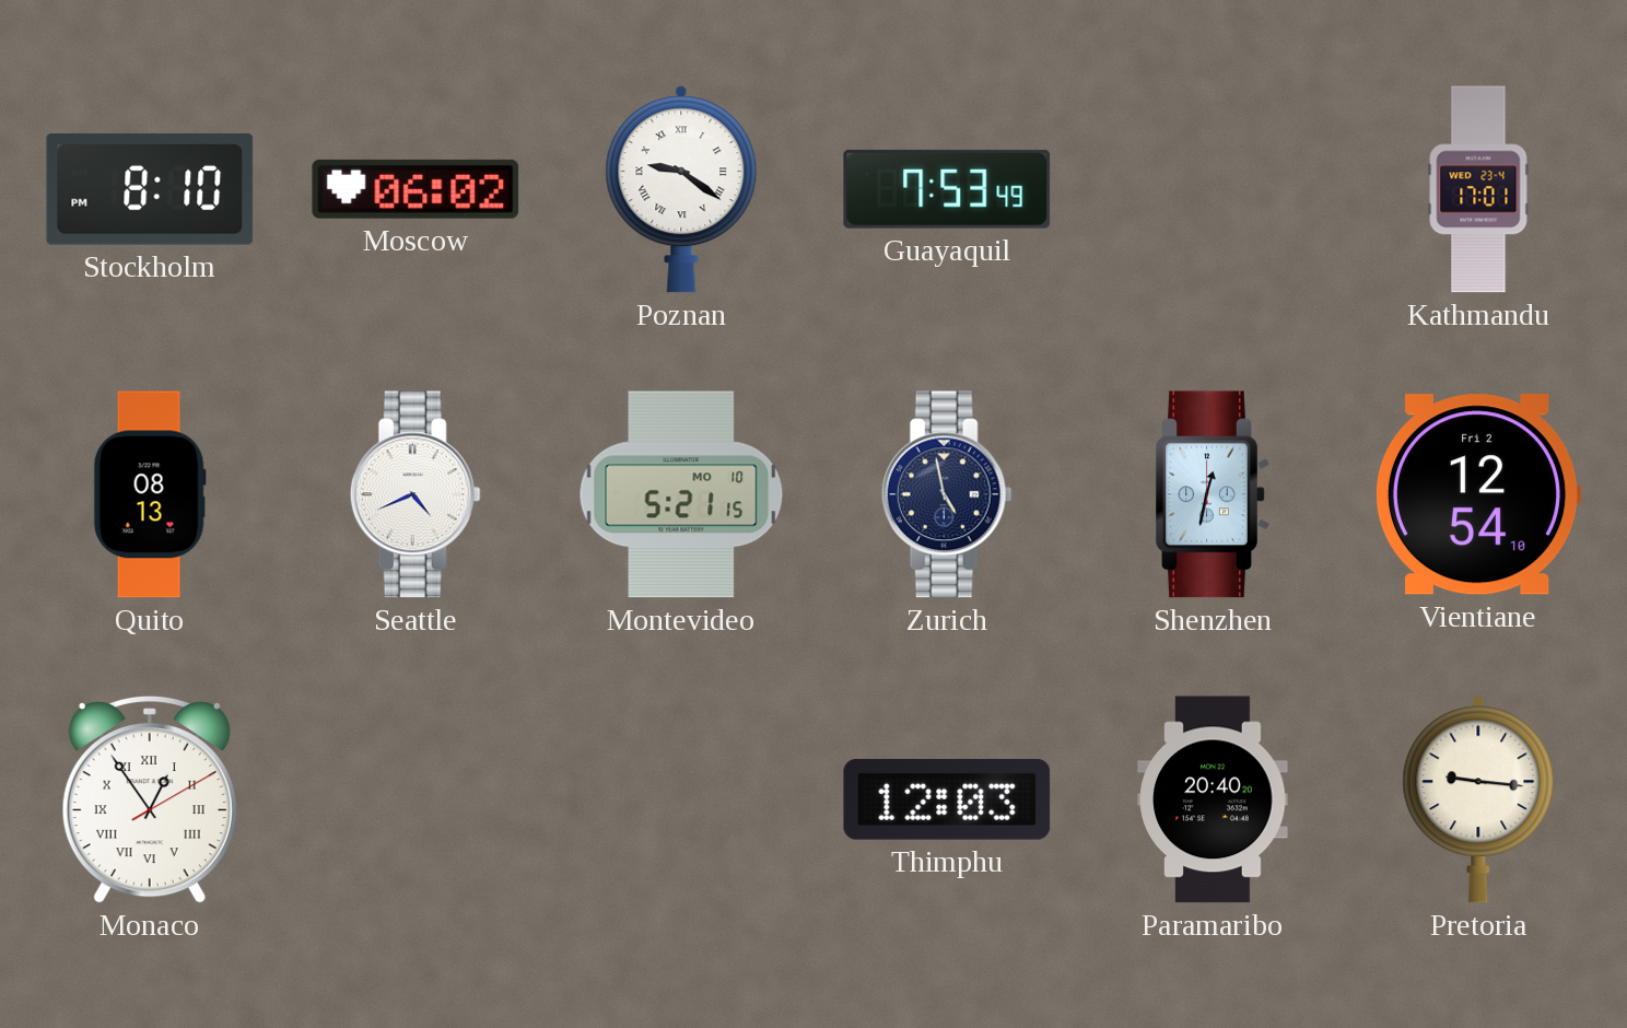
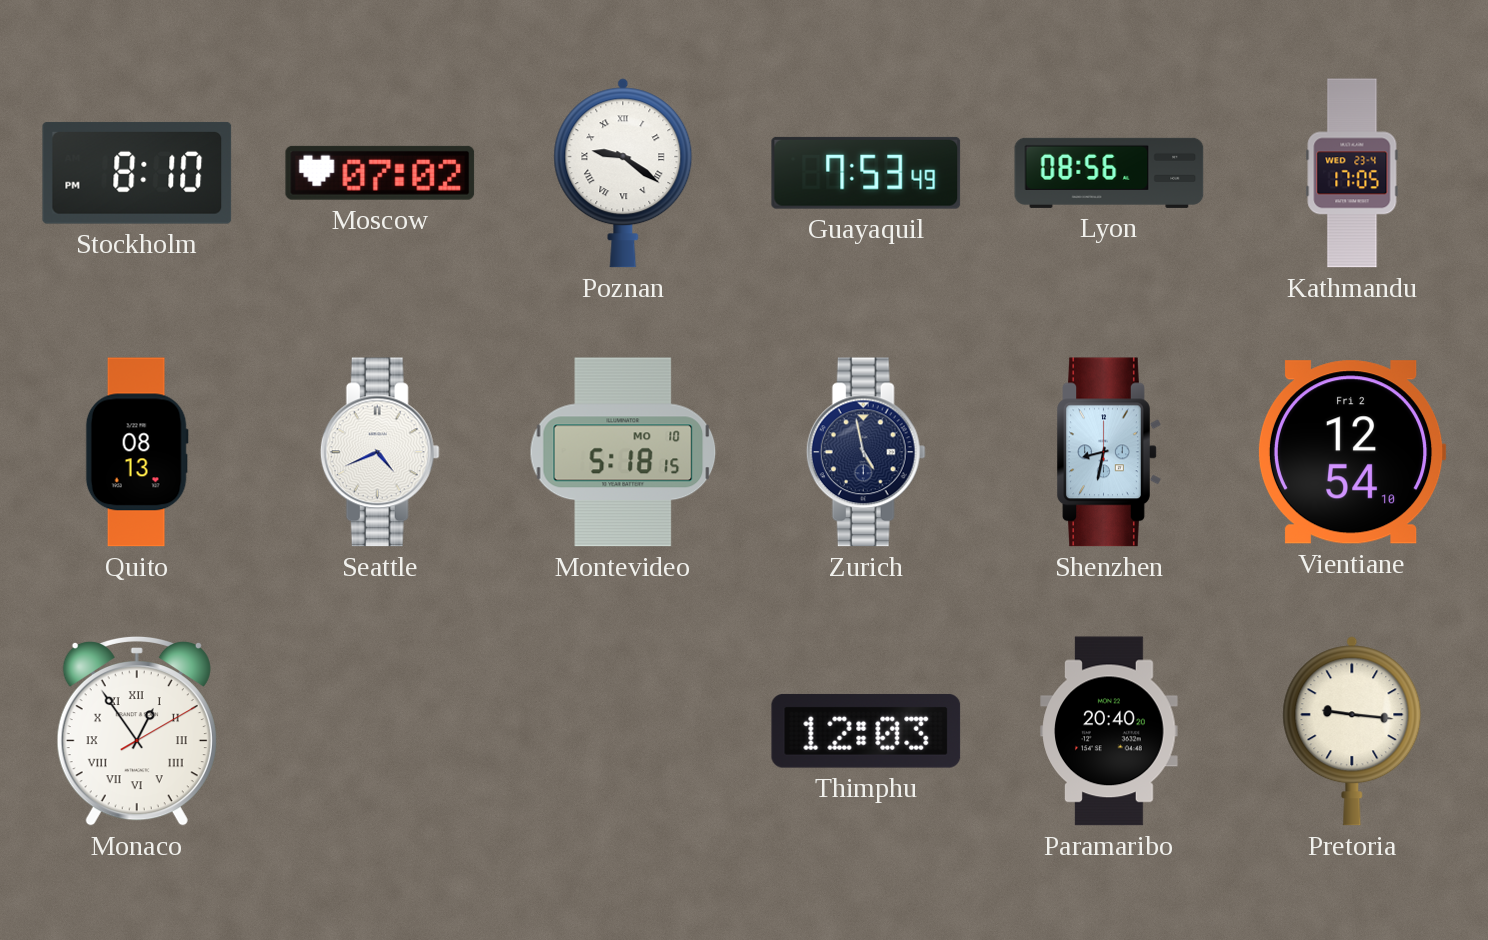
Moscow: 06:02 -> 07:02
Lyon: none -> 08:56
Kathmandu: 17:01 -> 17:05
Montevideo: 5:21 -> 5:18
Shenzhen: 12:32 -> 8:32
